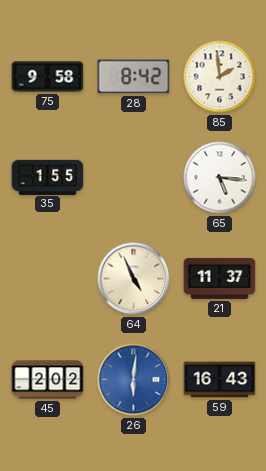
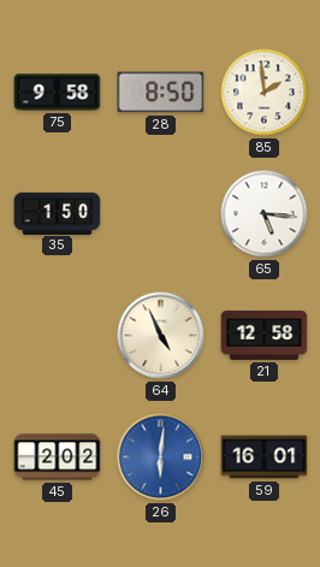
28: 8:42 -> 8:50
35: 1:55 -> 1:50
21: 11:37 -> 12:58
59: 16:43 -> 16:01
